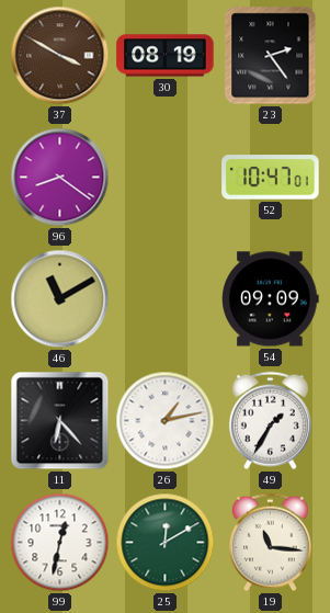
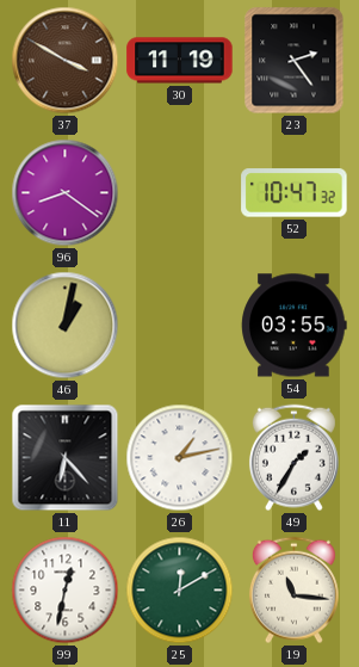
30: 08:19 -> 11:19
52: 10:47:01 -> 10:47:32
46: 11:10 -> 1:02
54: 09:09 -> 03:55
